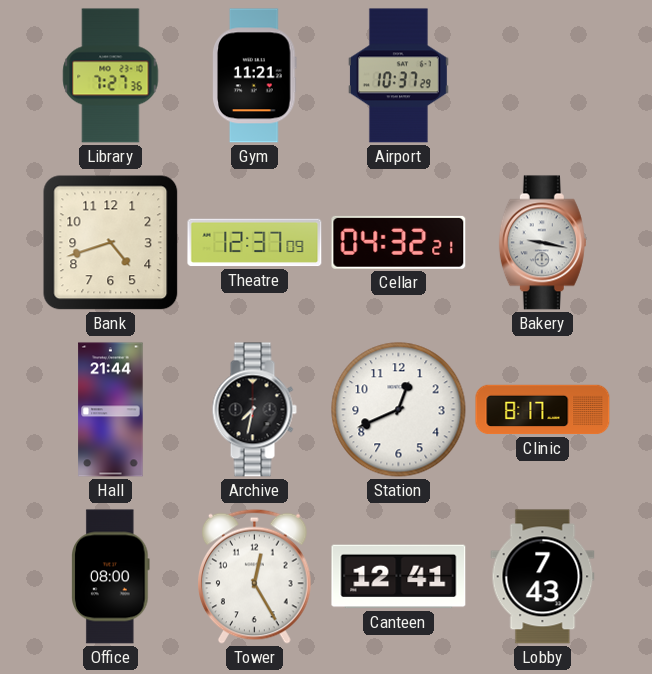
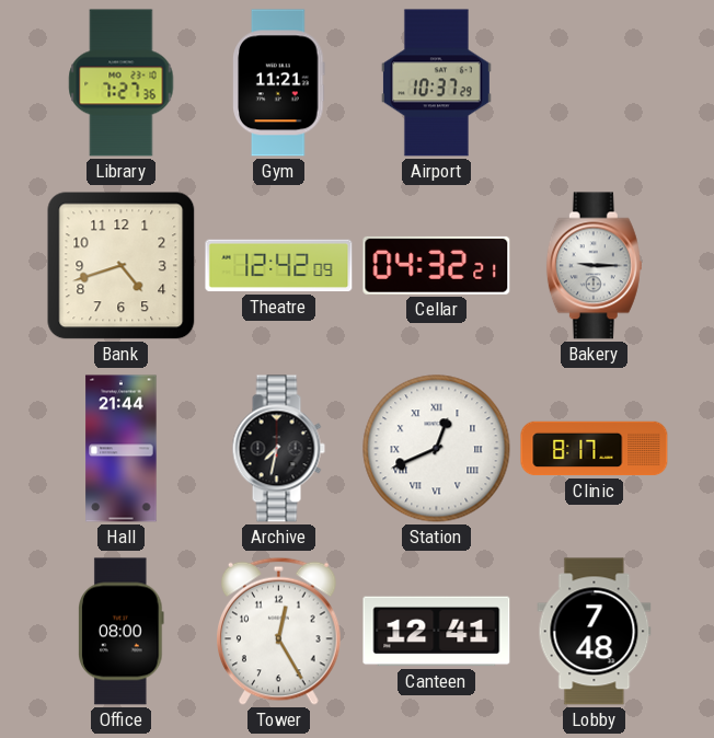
Theatre: 12:37 -> 12:42
Bakery: 9:17 -> 9:15
Station numerals: Arabic -> Roman
Lobby: 7:43 -> 7:48
